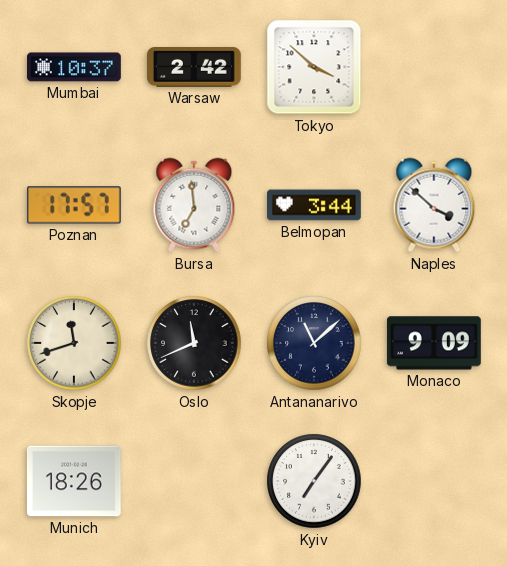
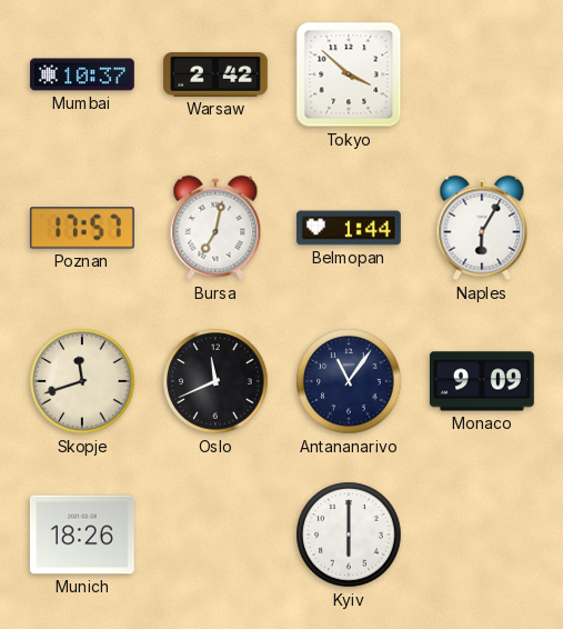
Bursa: 6:59 -> 7:02
Belmopan: 3:44 -> 1:44
Naples: 3:52 -> 6:05
Antananarivo: 11:08 -> 11:06
Kyiv: 7:06 -> 6:00
